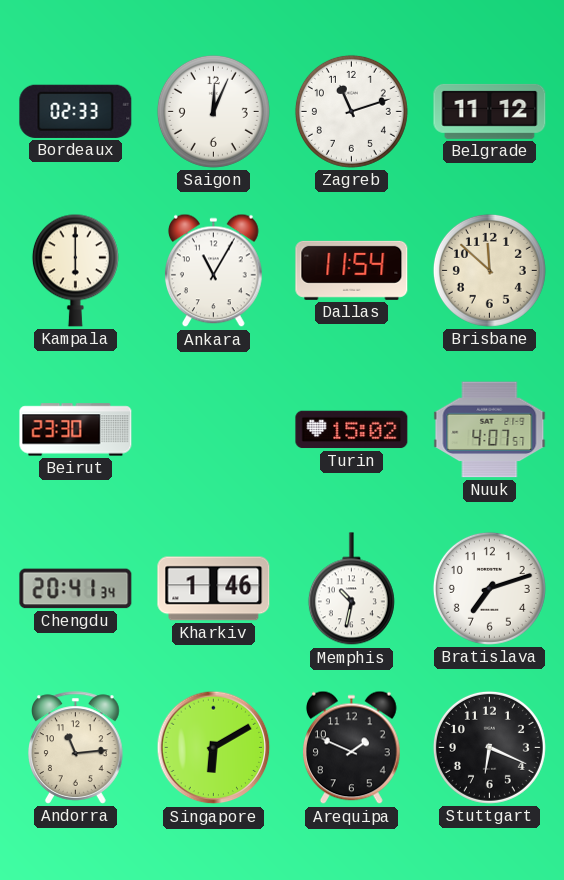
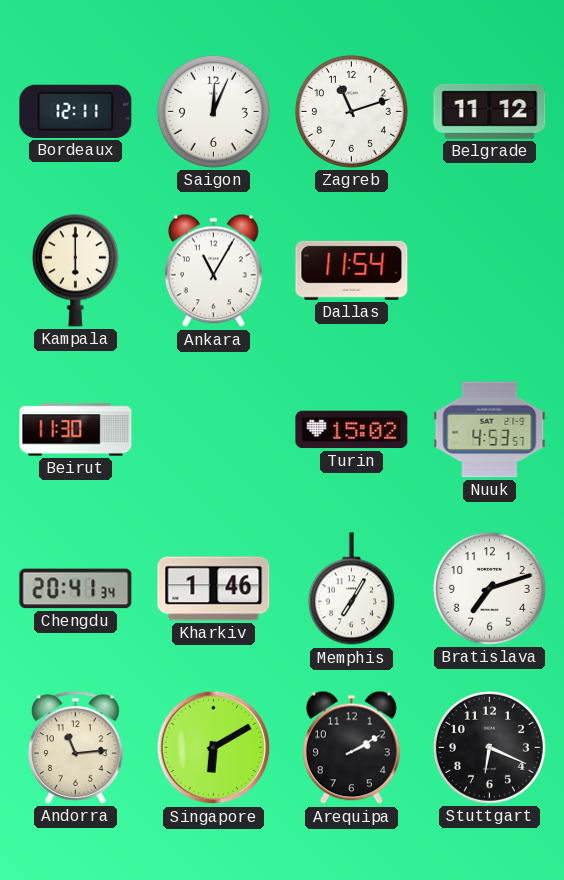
Bordeaux: 02:33 -> 12:11
Brisbane: 11:52 -> none
Beirut: 23:30 -> 11:30
Nuuk: 4:07 -> 4:53
Memphis: 10:32 -> 7:05
Arequipa: 1:49 -> 2:10
